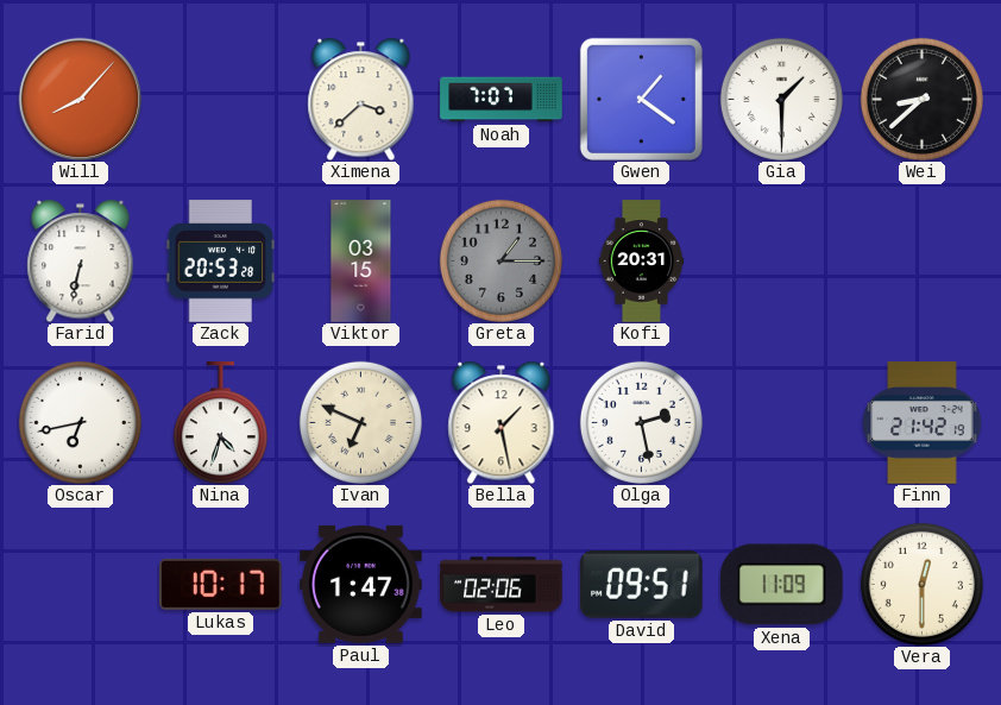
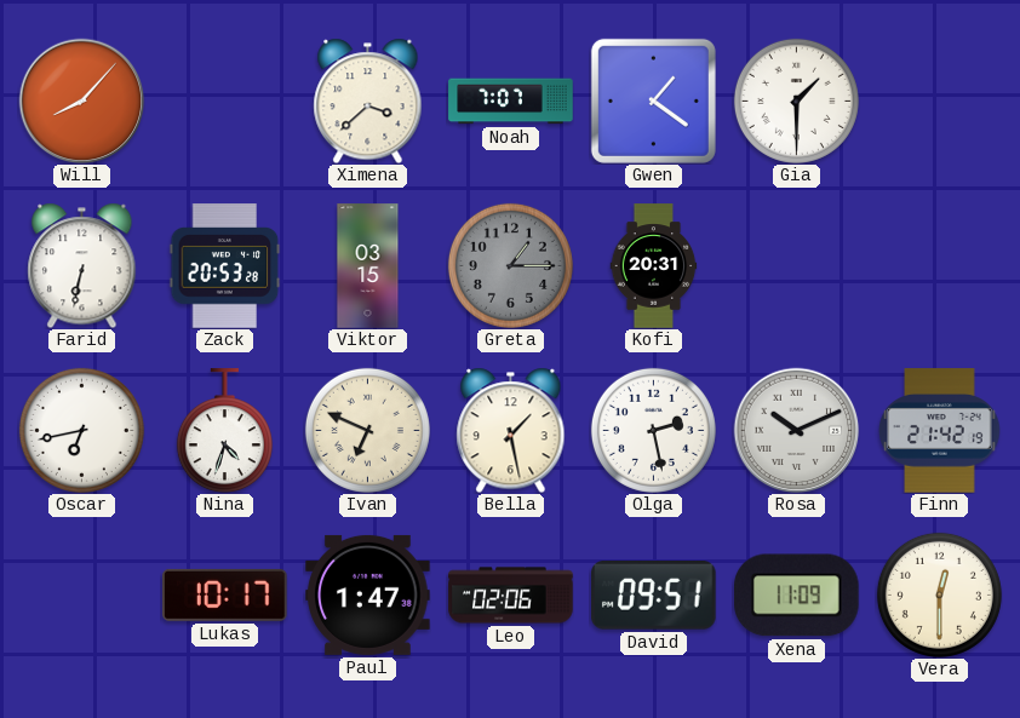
Wei: 8:38 -> none
Rosa: none -> 10:11
